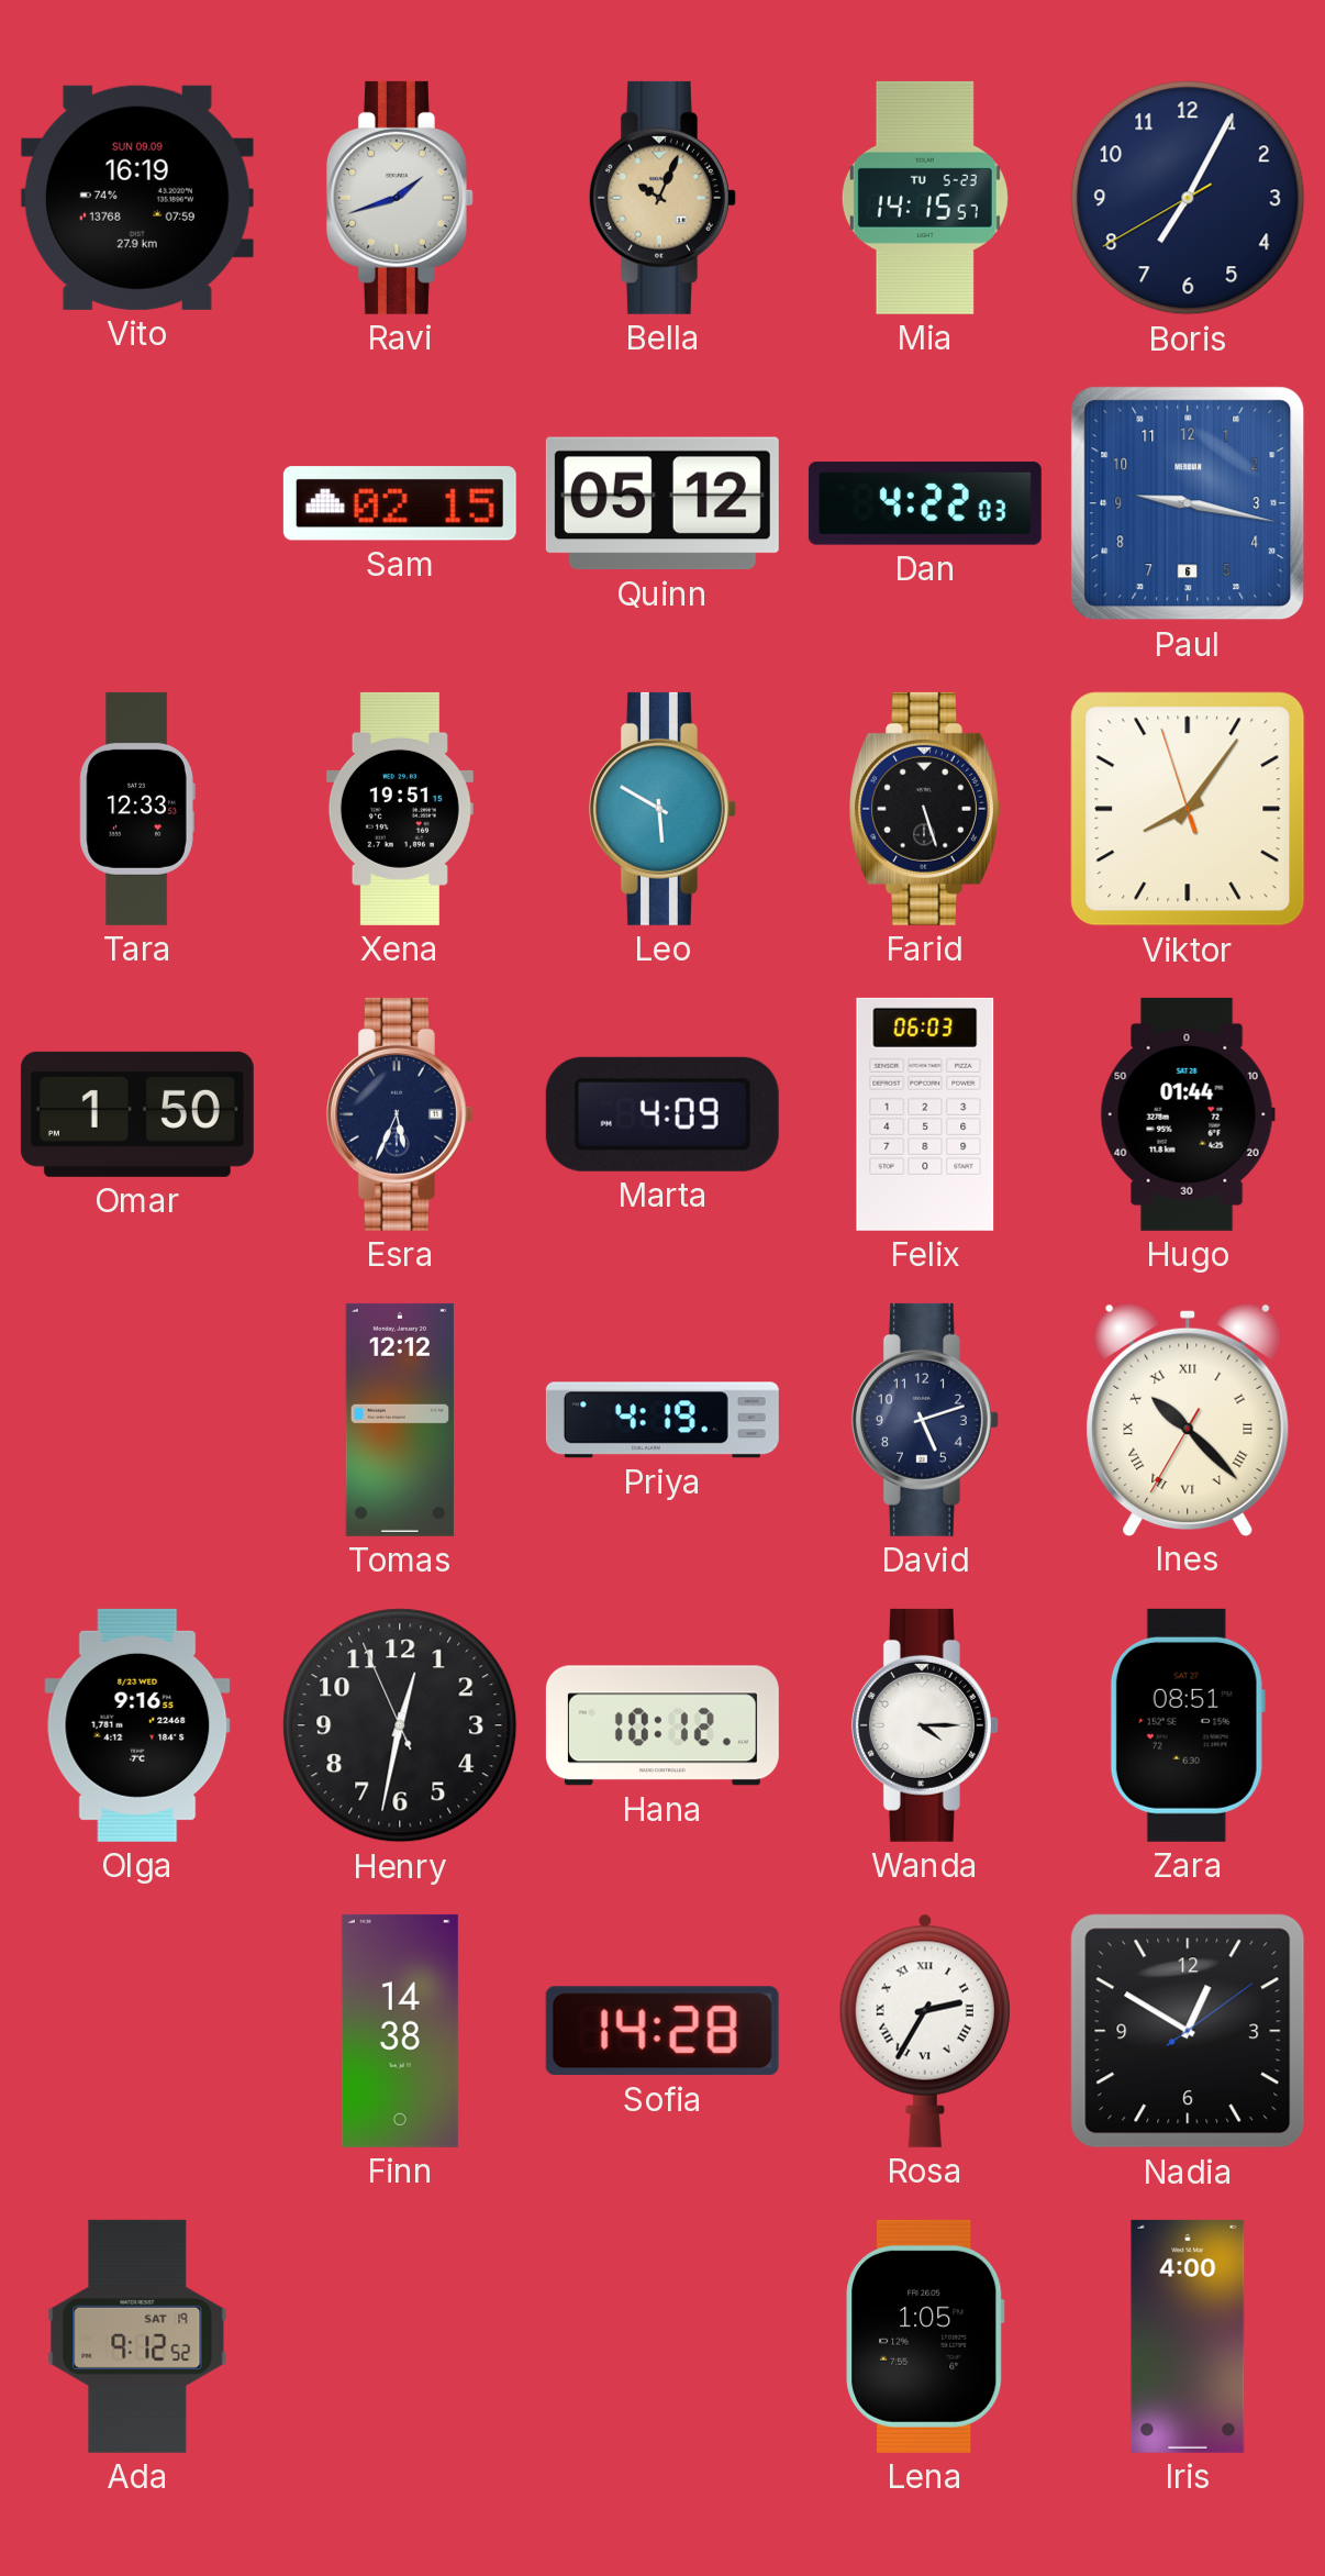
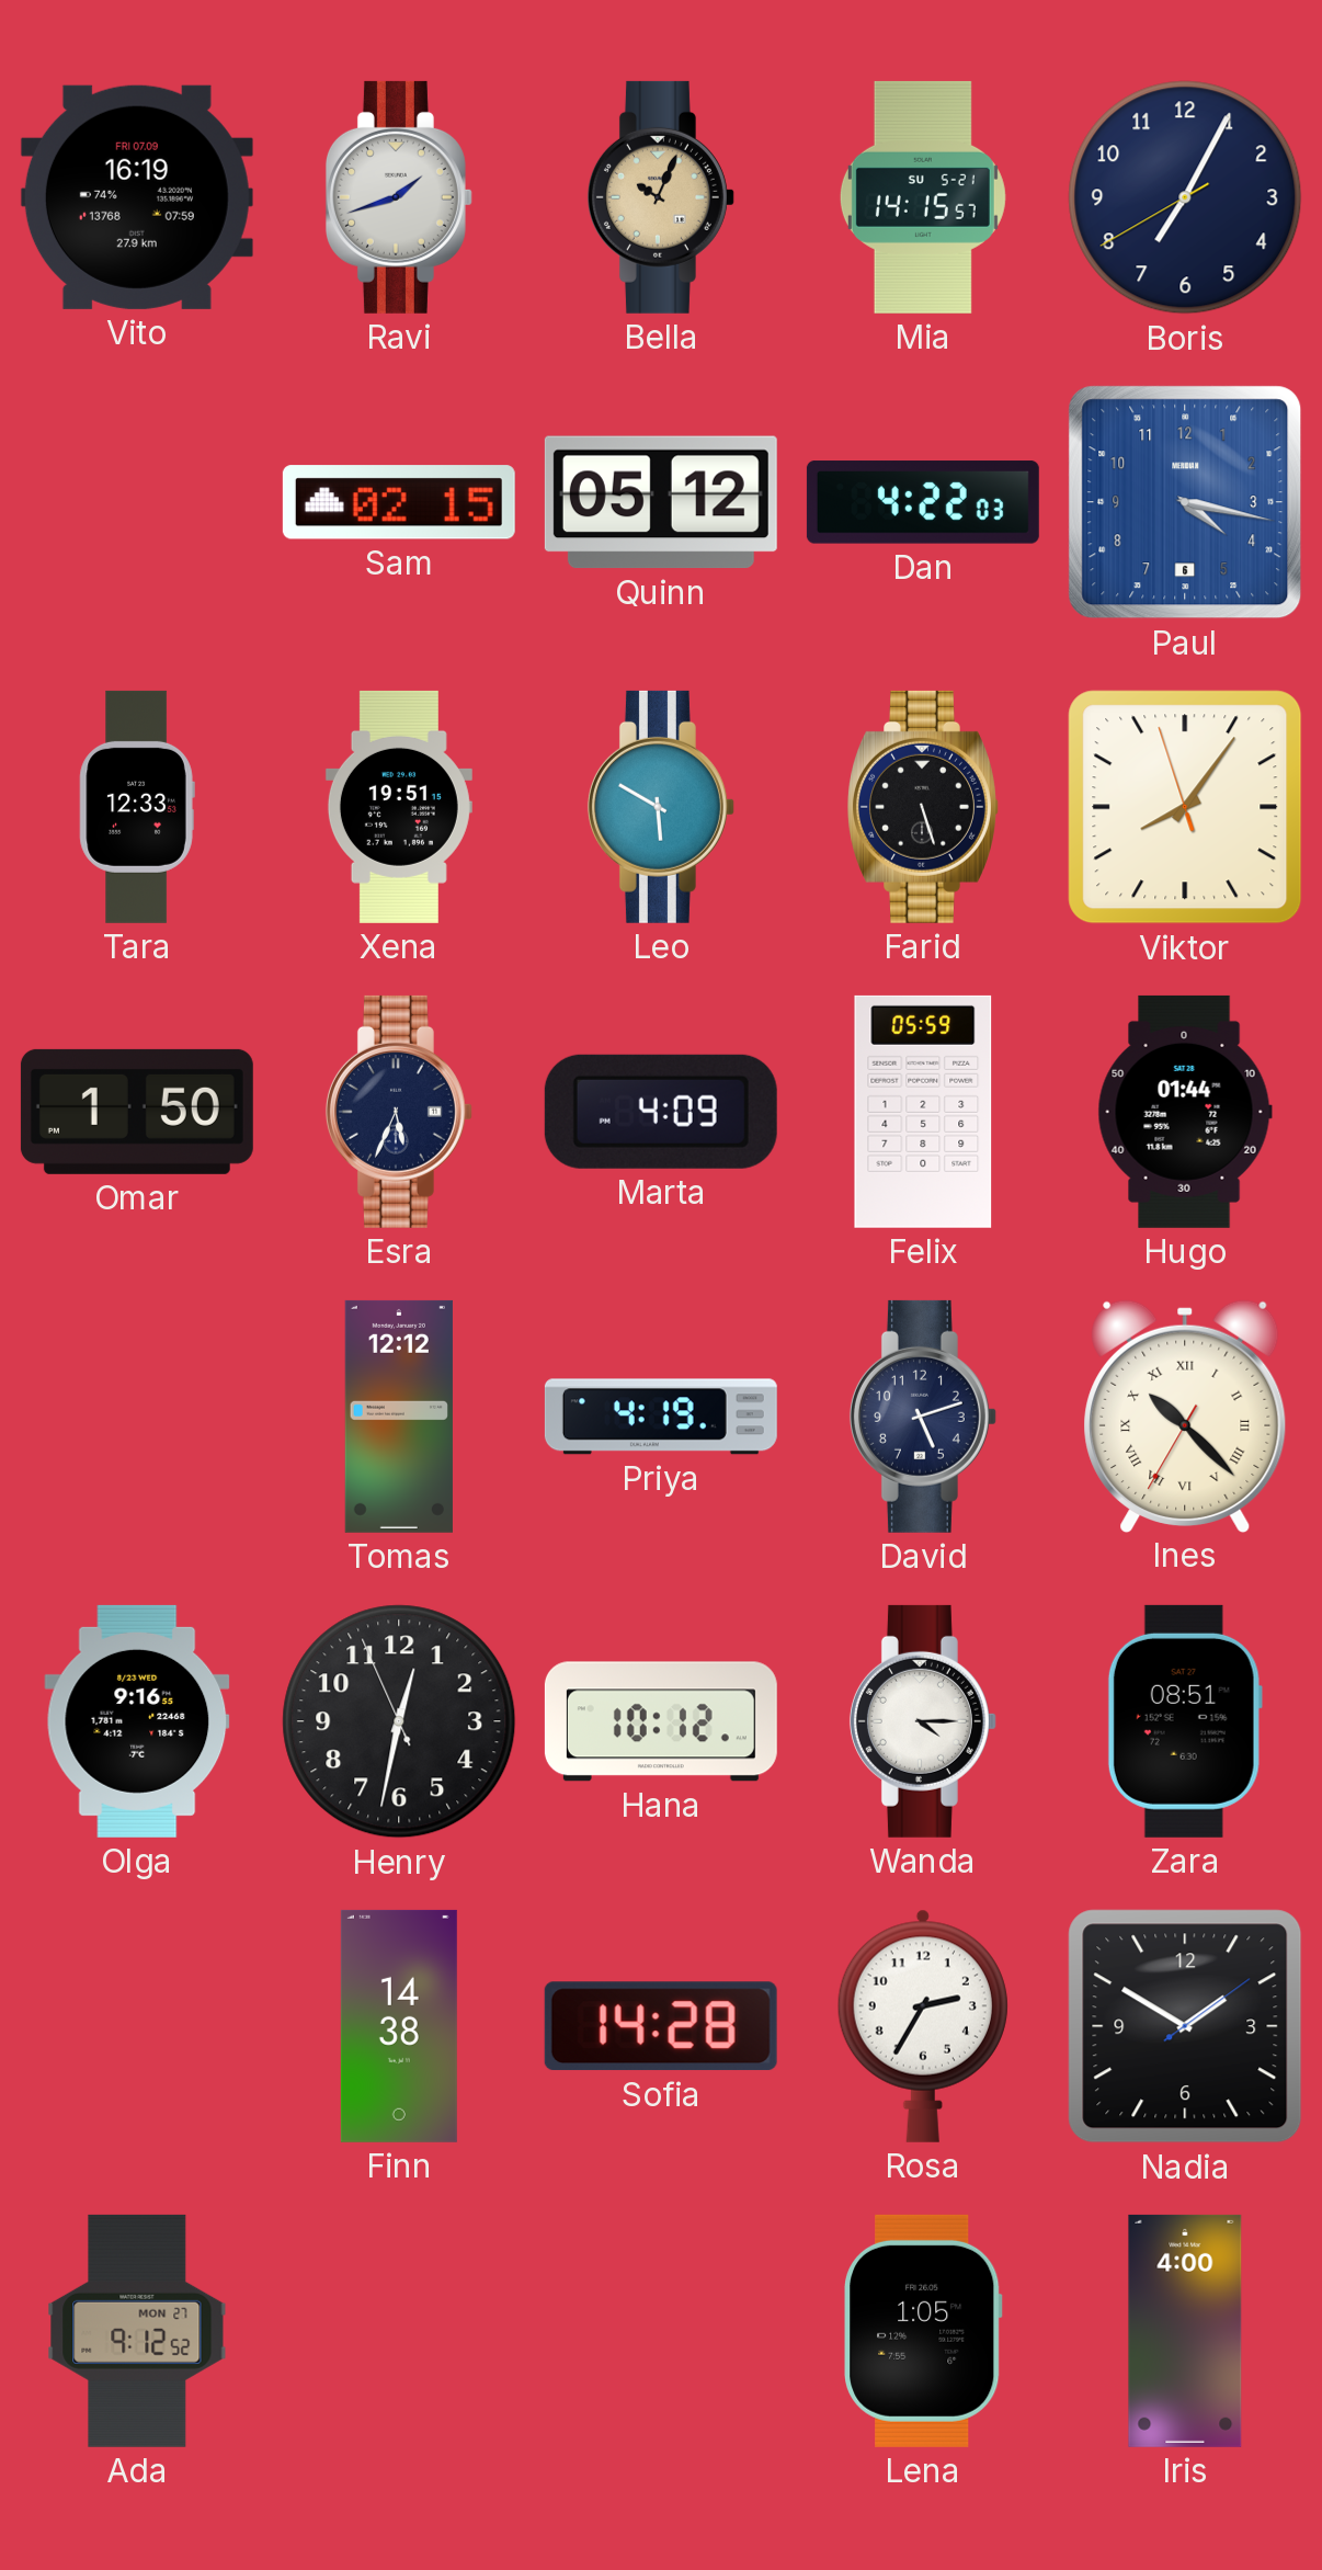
Vito date: SUN 09.09 -> FRI 07.09
Mia date: TU 5-23 -> SU 5-21
Paul: 9:17 -> 4:17
Felix: 06:03 -> 05:59
Rosa numerals: Roman -> Arabic
Nadia: 12:50 -> 1:50
Ada date: SAT 19 -> MON 27
